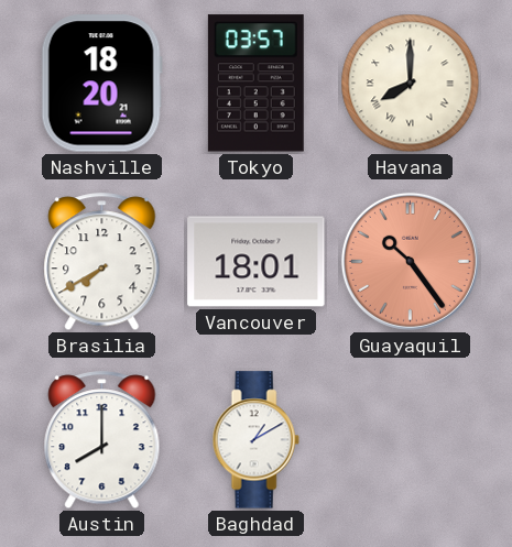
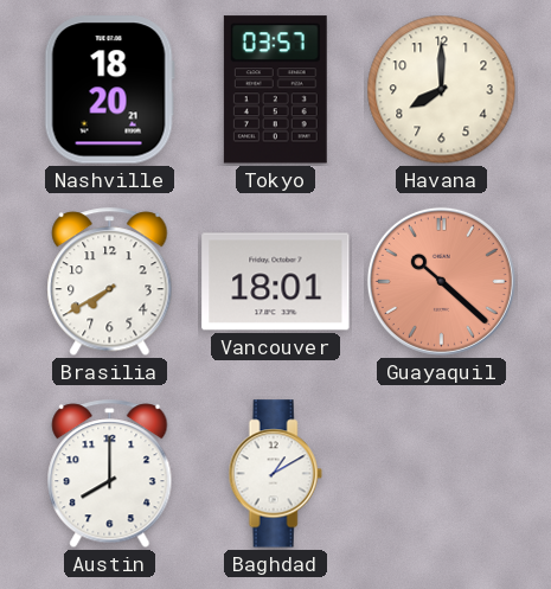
Havana numerals: Roman -> Arabic
Guayaquil: 10:24 -> 10:22
